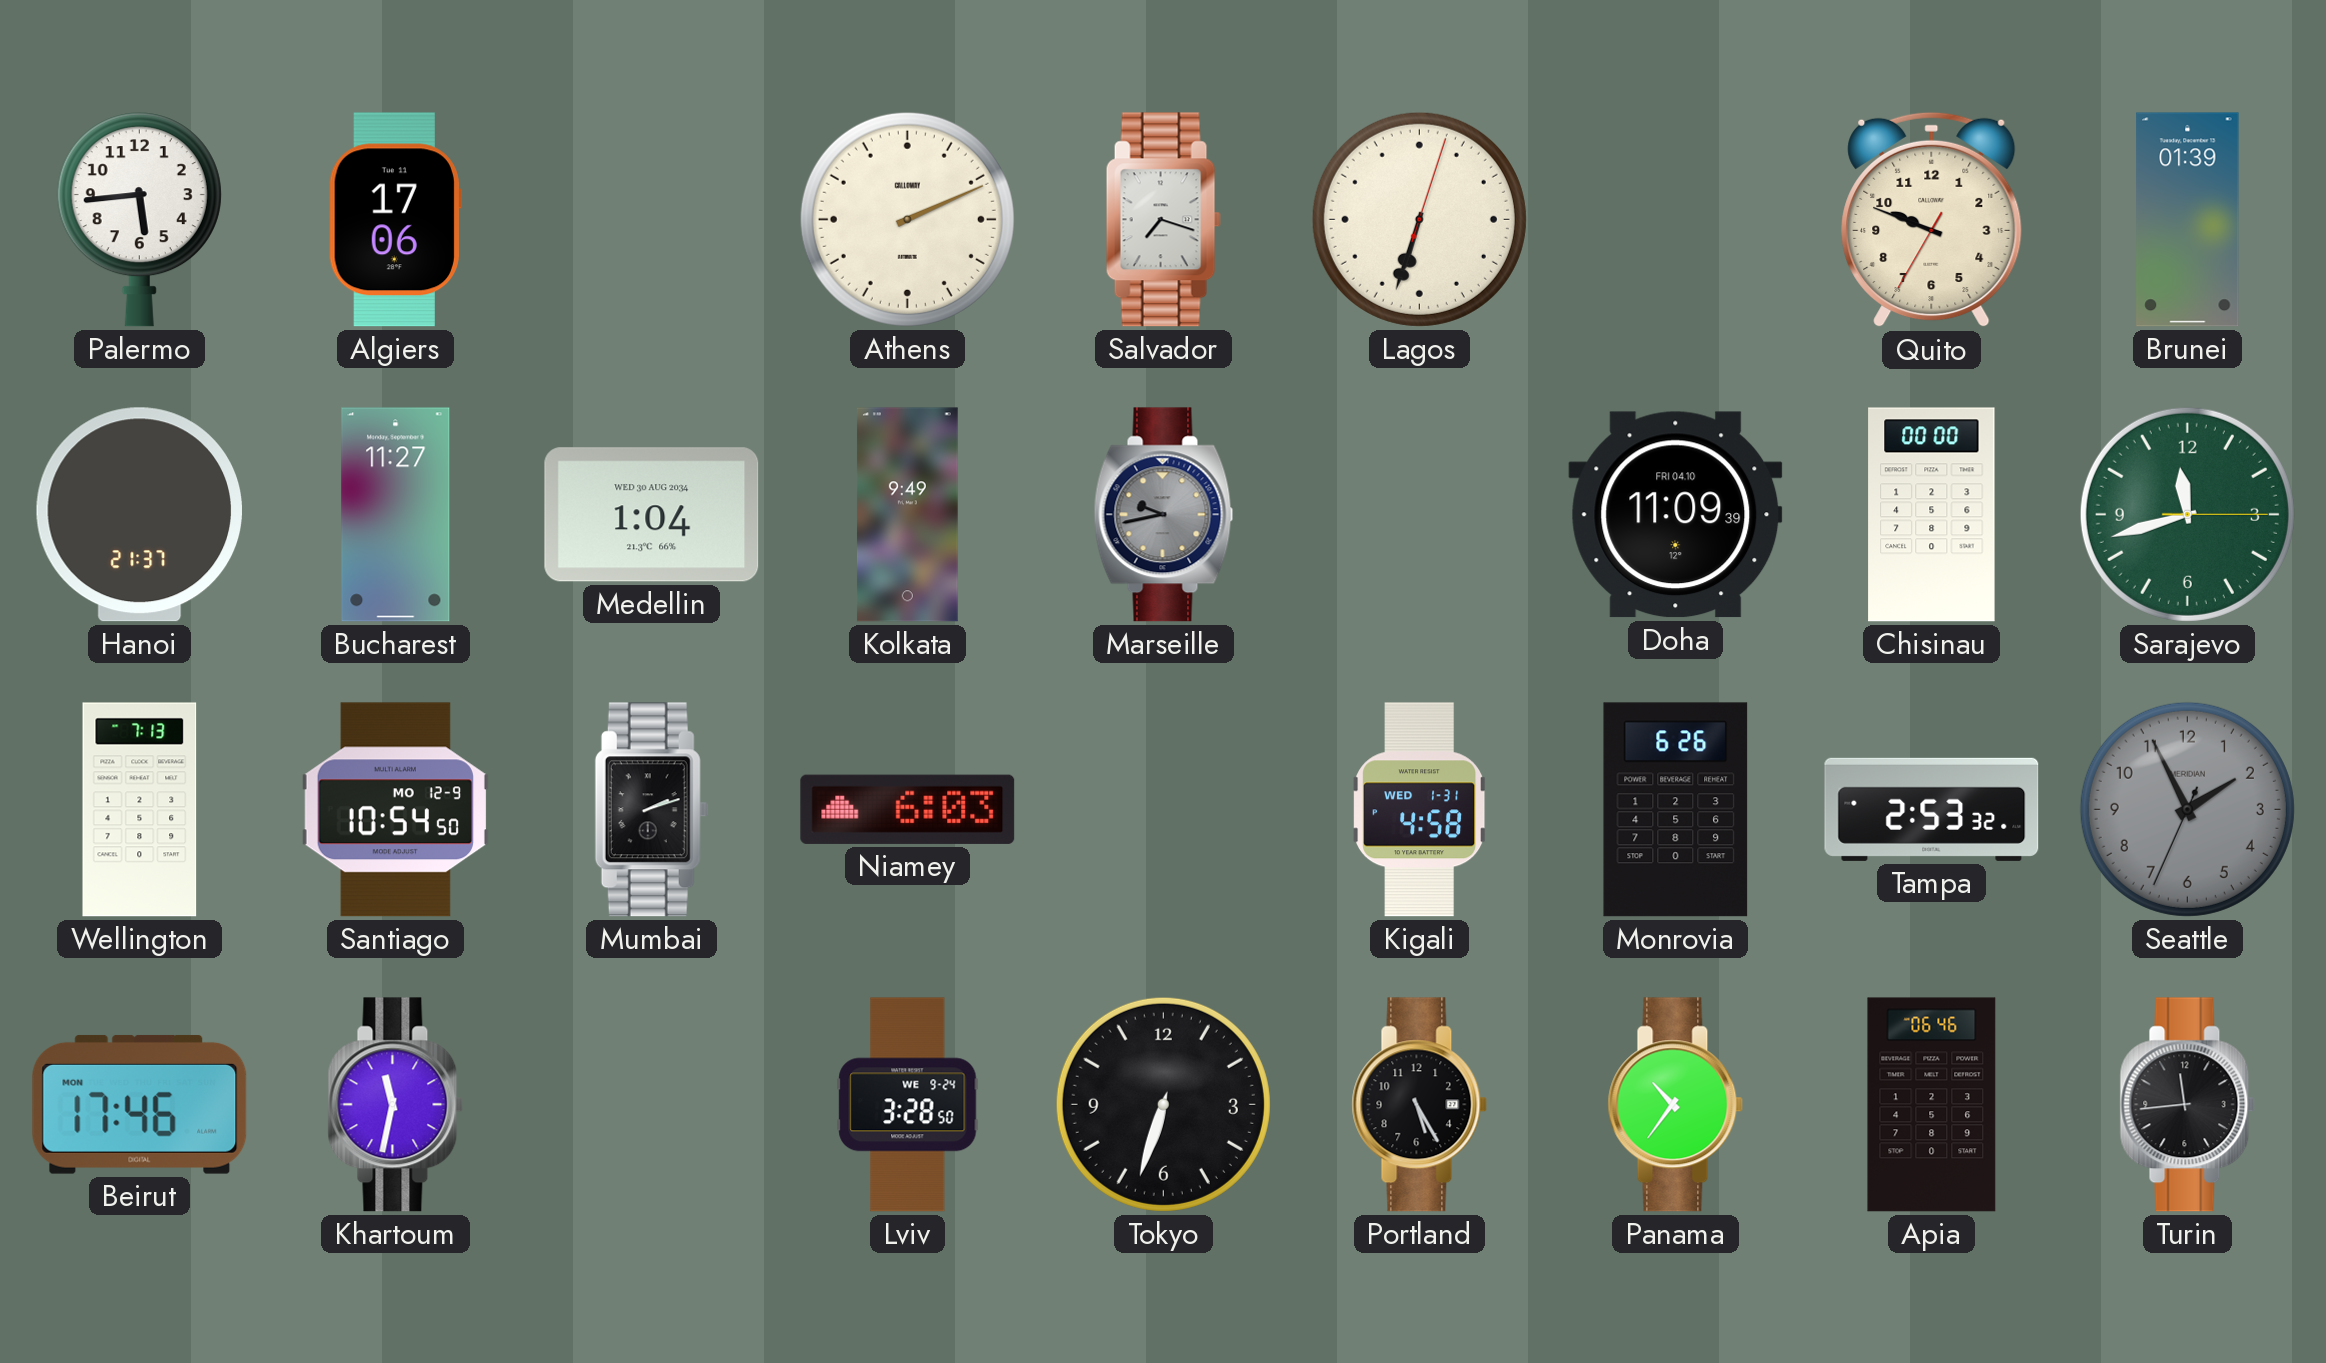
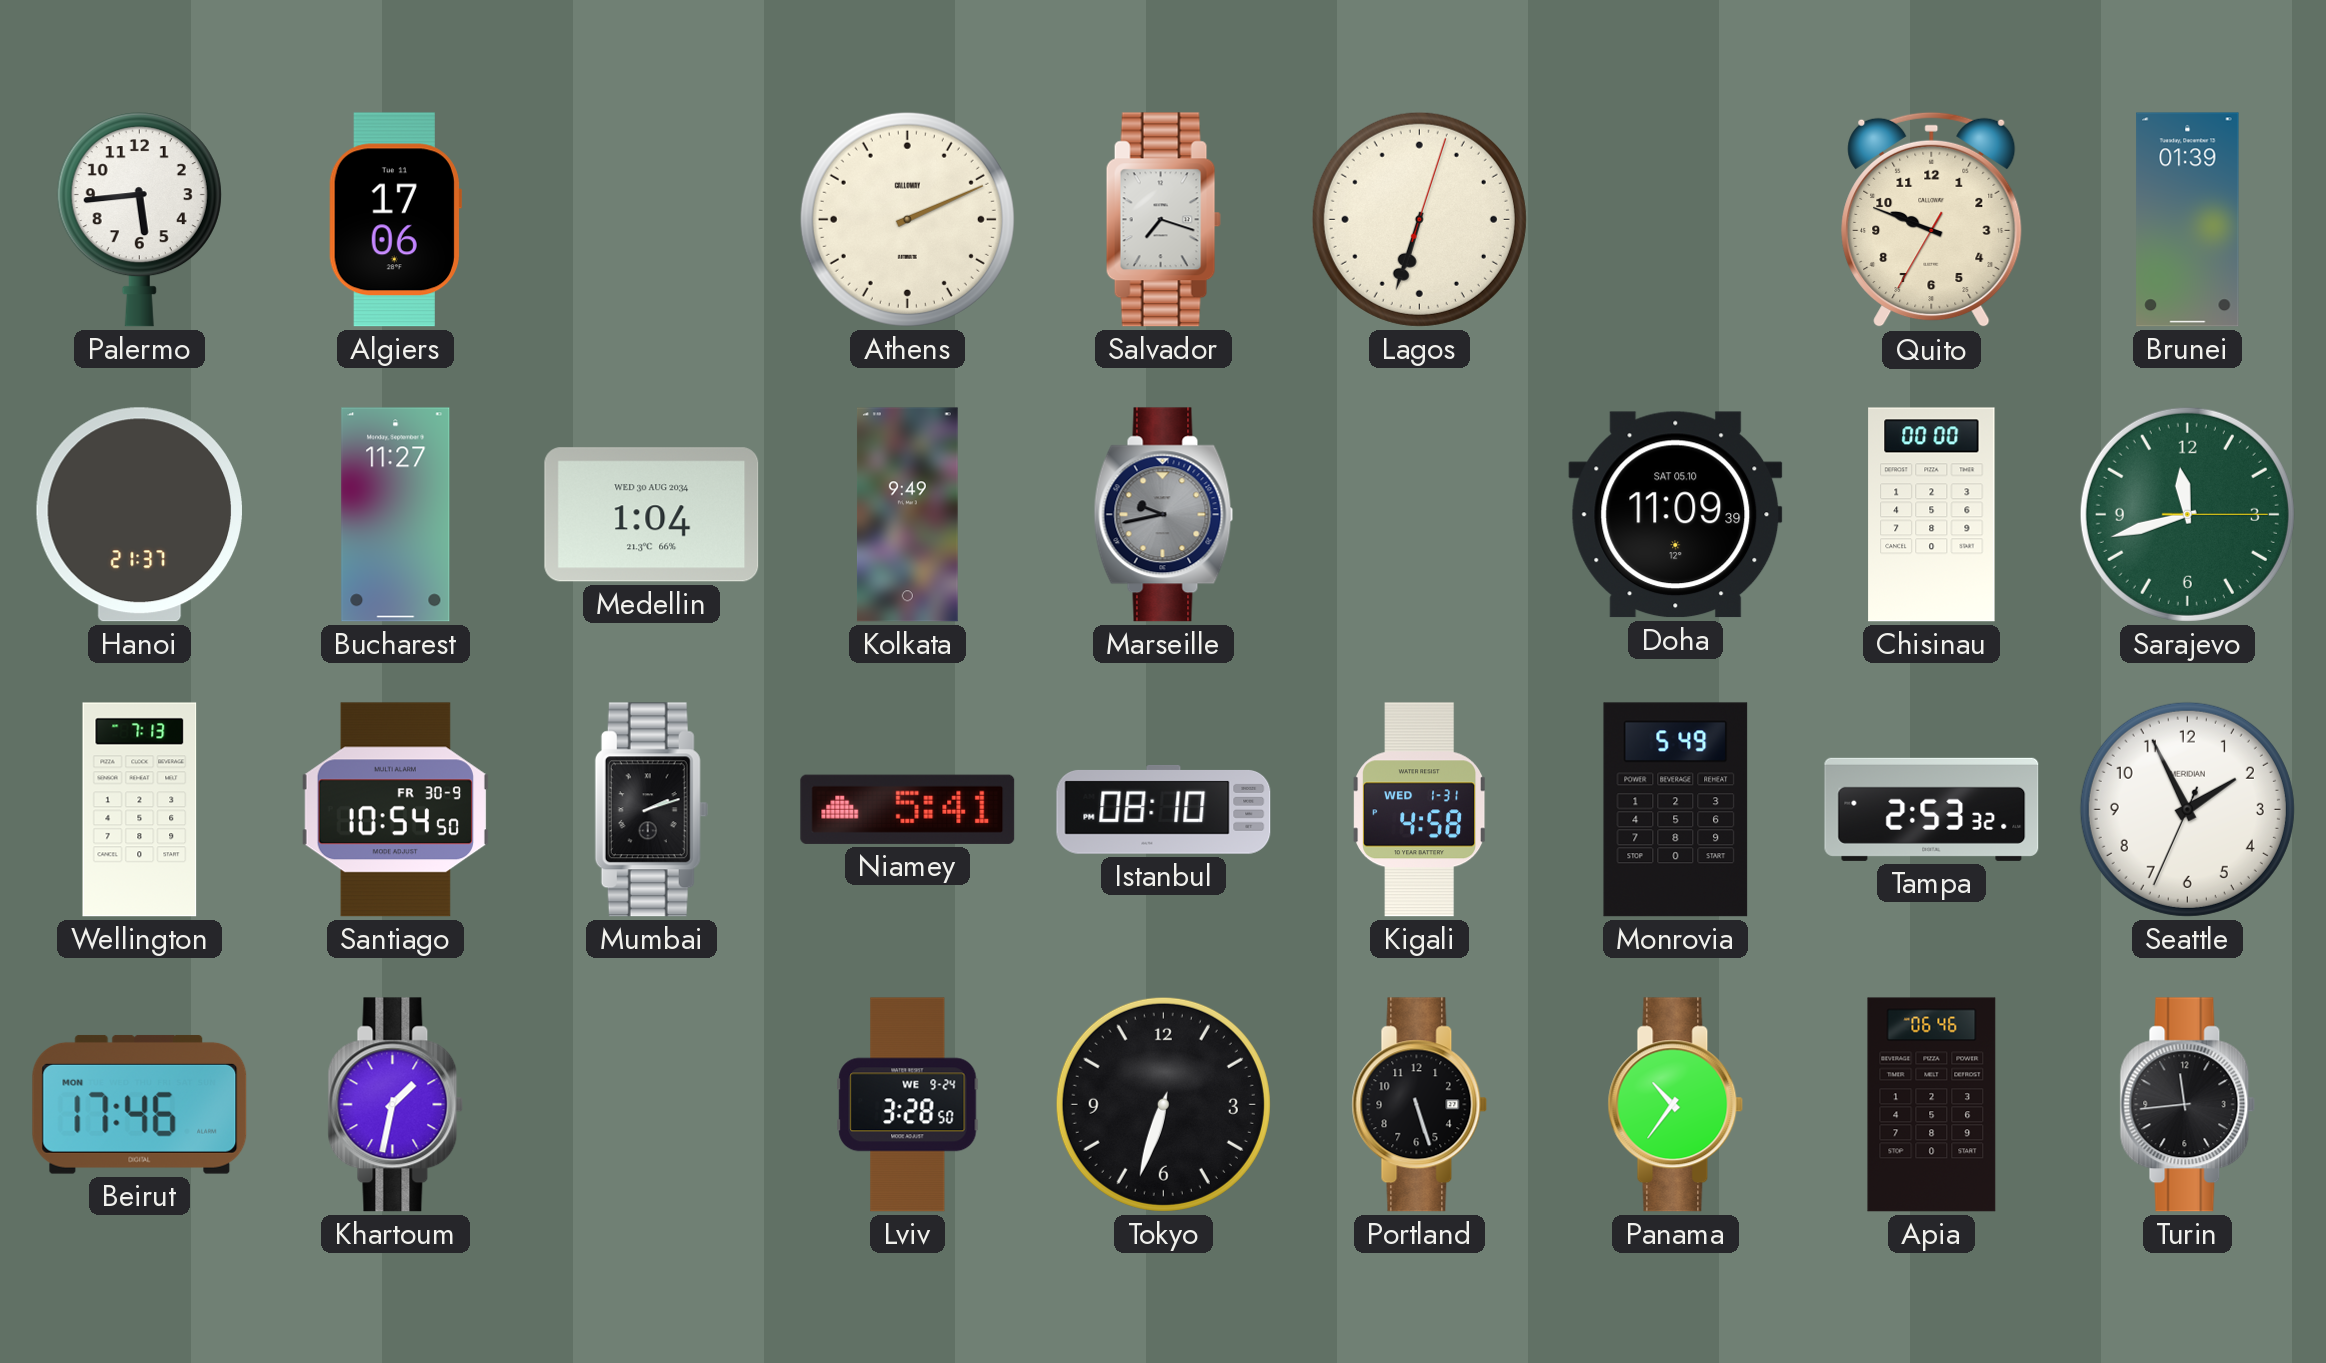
Doha date: FRI 04.10 -> SAT 05.10
Santiago date: MO 12-9 -> FR 30-9
Niamey: 6:03 -> 5:41
Istanbul: none -> 08:10
Monrovia: 6:26 -> 5:49
Seattle dial: grey -> white
Khartoum: 11:32 -> 1:32
Portland: 5:25 -> 5:27
